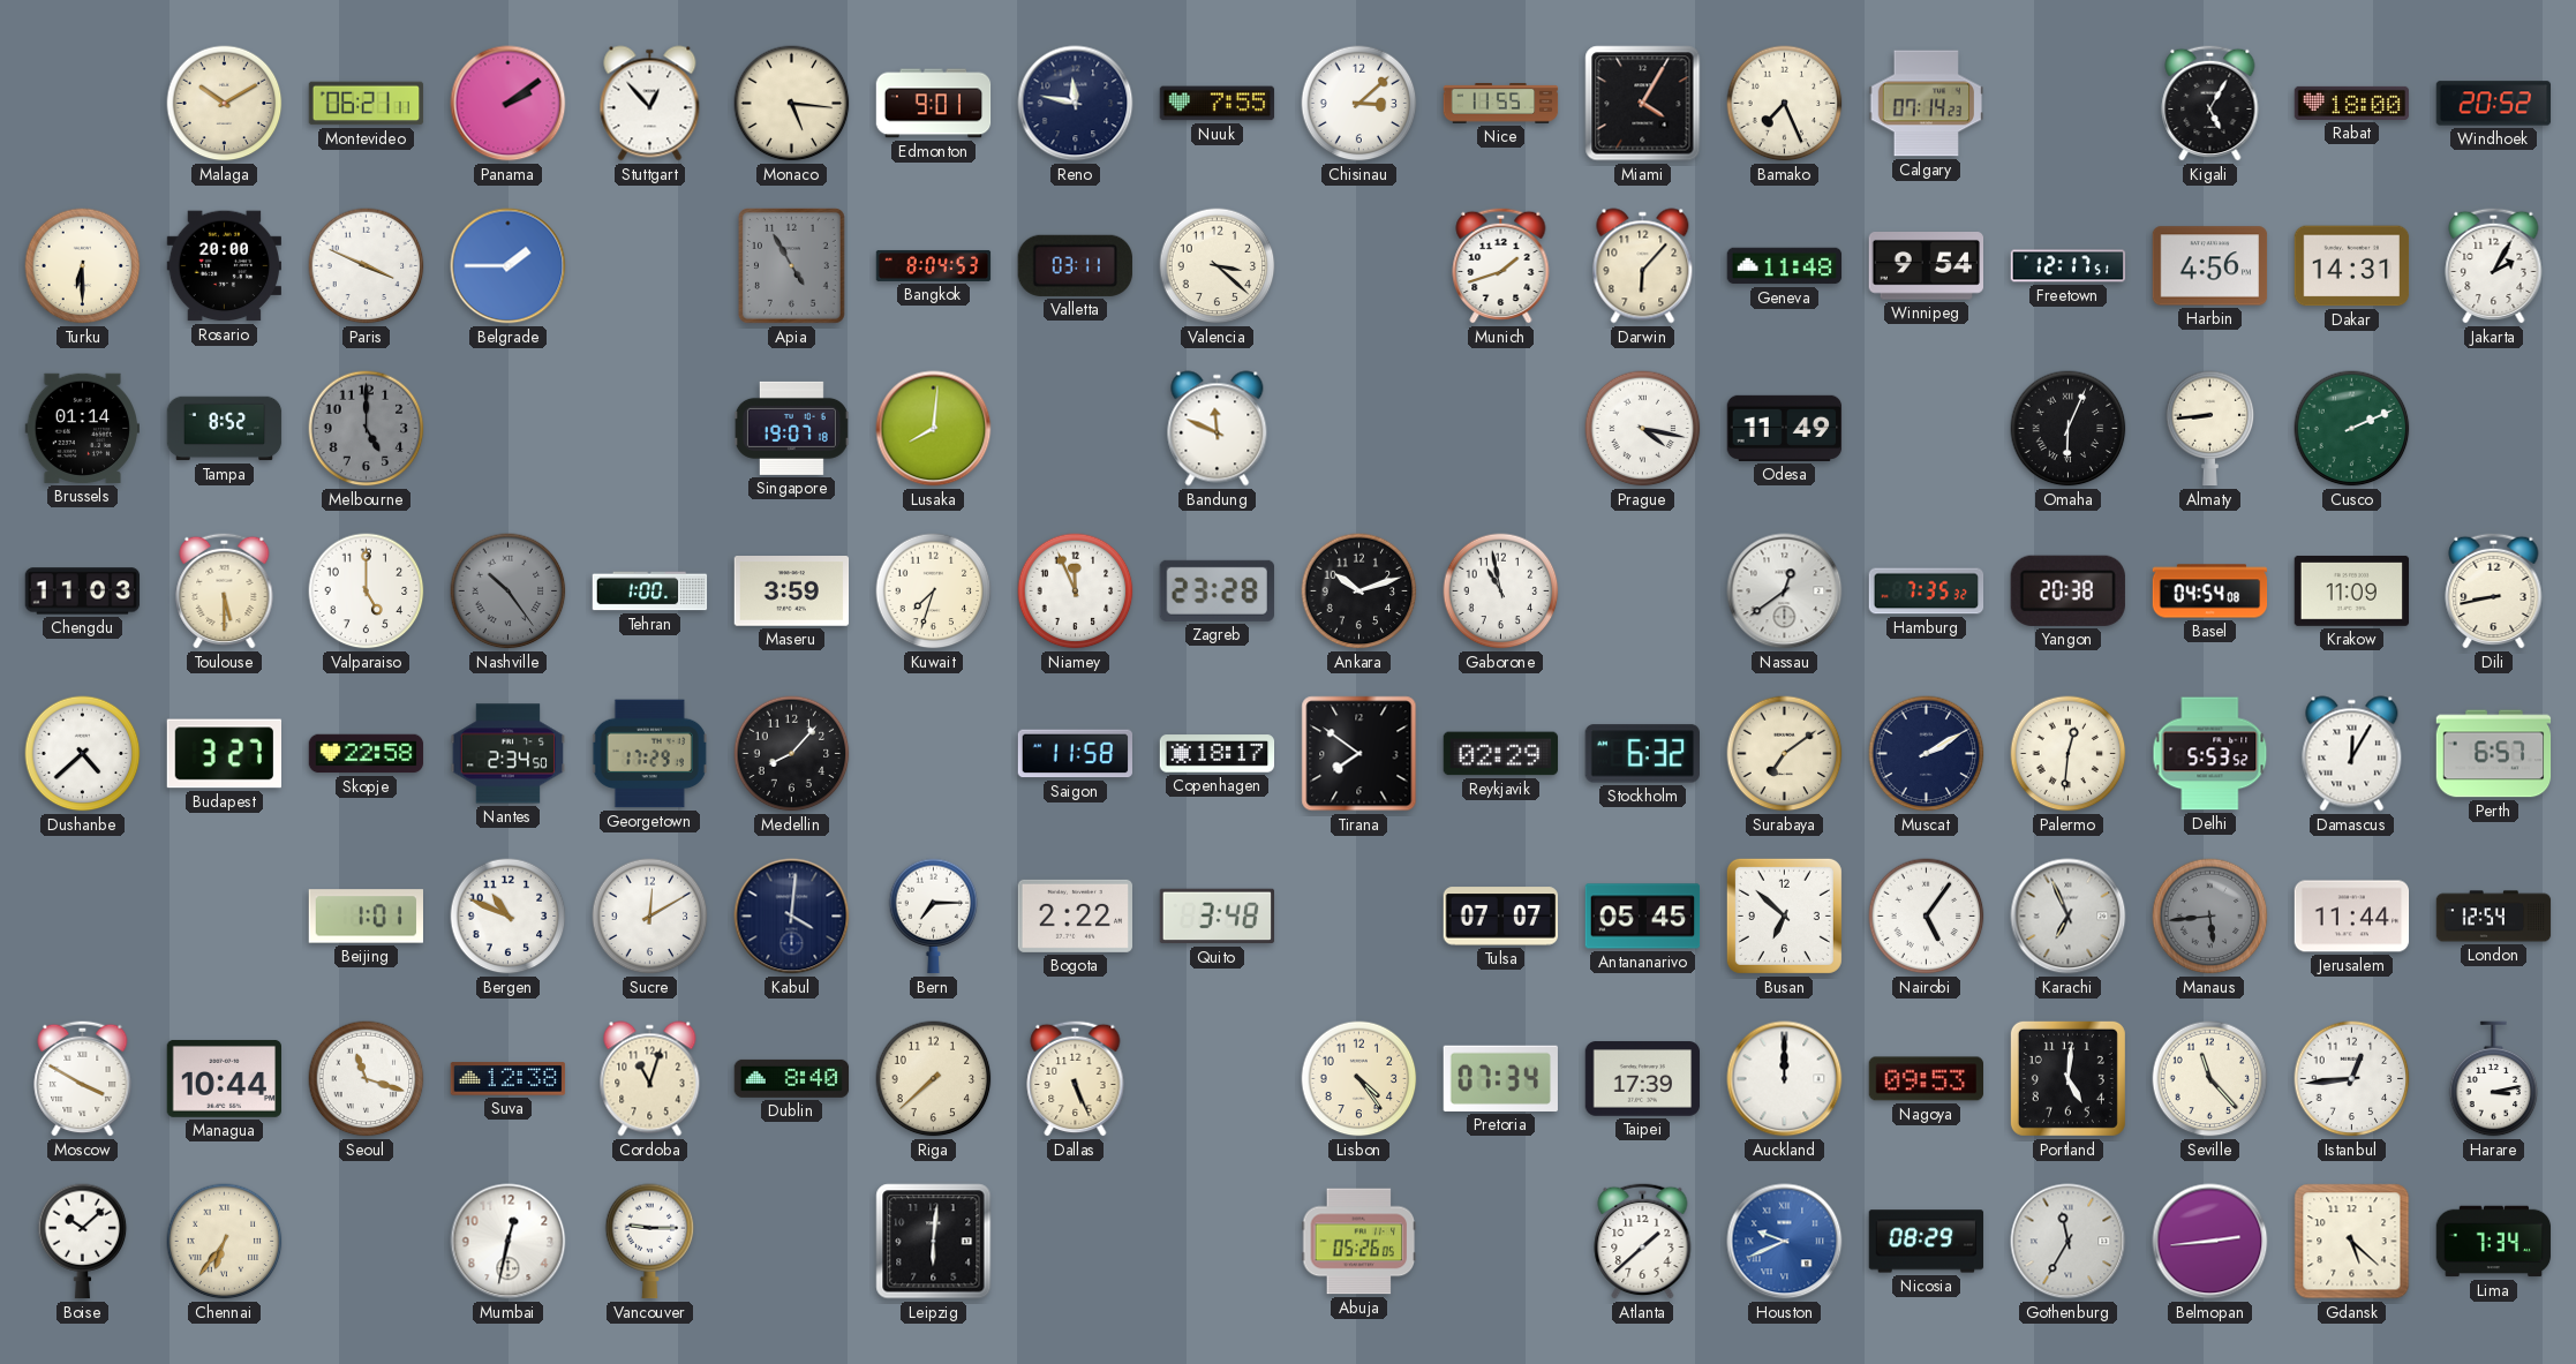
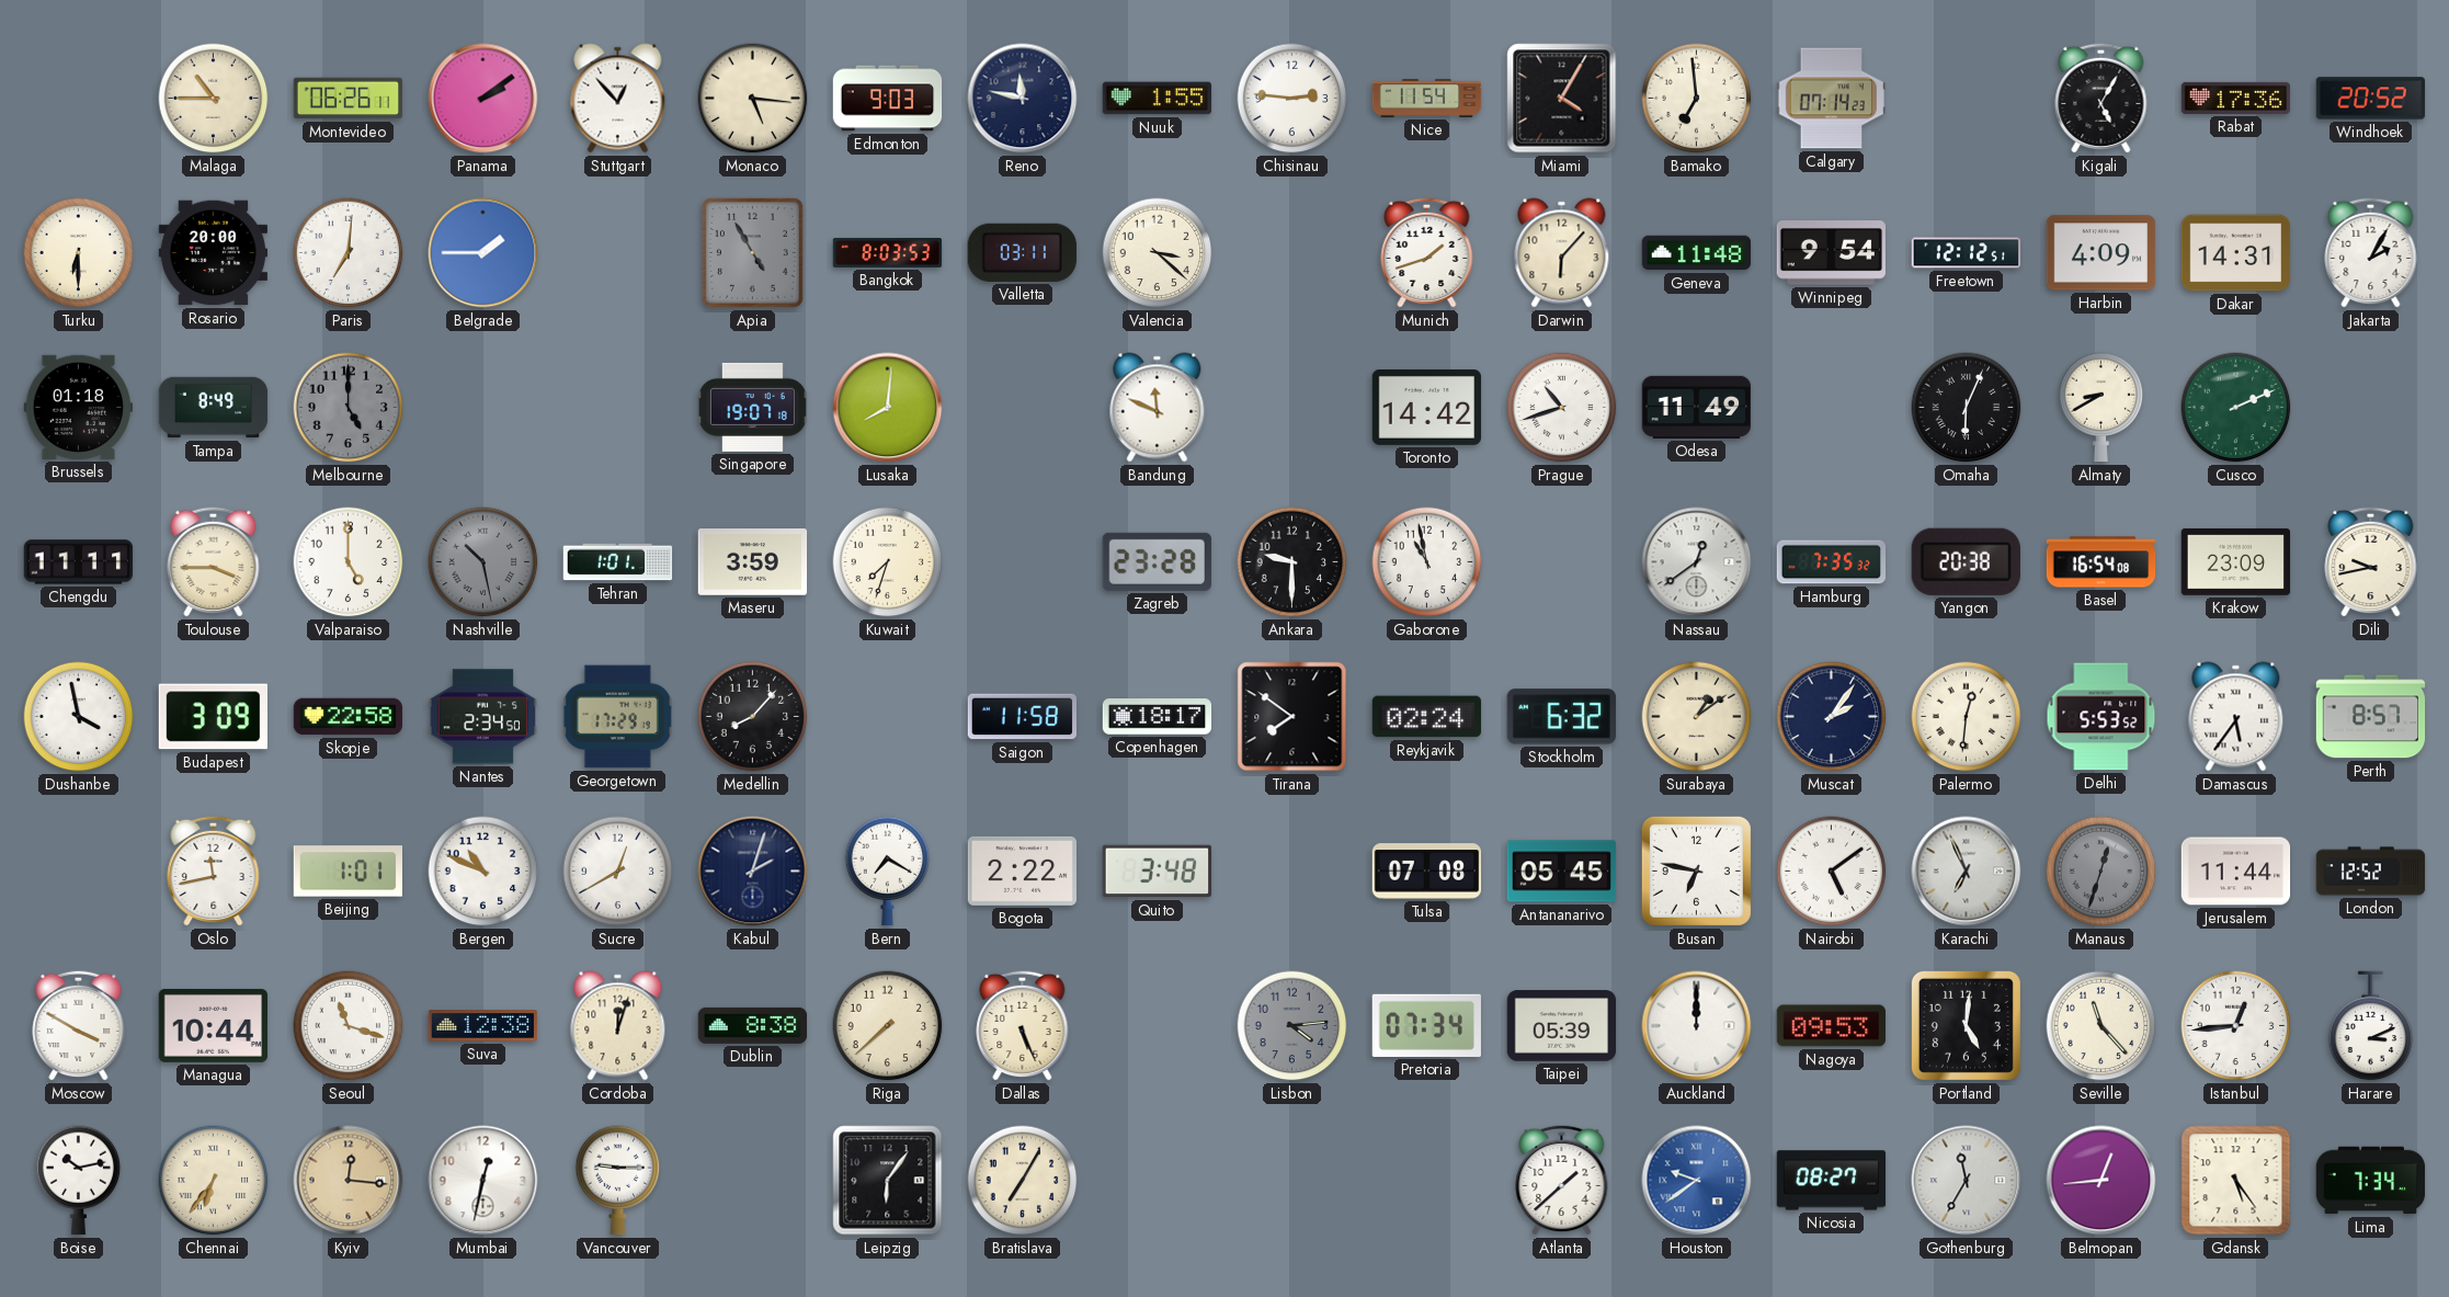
Malaga: 10:10 -> 10:45
Montevideo: 06:21 -> 06:26
Edmonton: 9:01 -> 9:03
Nuuk: 7:55 -> 1:55
Chisinau: 3:08 -> 2:46
Nice: 11:55 -> 11:54
Bamako: 7:26 -> 6:59
Rabat: 18:00 -> 17:36
Paris: 3:49 -> 7:01
Bangkok: 8:04 -> 8:03
Freetown: 12:17 -> 12:12
Harbin: 4:56 -> 4:09
Brussels: 01:14 -> 01:18
Tampa: 8:52 -> 8:49
Toronto: none -> 14:42
Prague: 4:17 -> 10:42
Almaty: 8:44 -> 8:40
Chengdu: 11:03 -> 11:11
Toulouse: 5:30 -> 3:45
Nashville: 10:24 -> 10:28
Tehran: 1:00 -> 1:01
Niamey: 11:56 -> none
Ankara: 10:12 -> 9:30
Basel: 04:54 -> 16:54
Krakow: 11:09 -> 23:09
Dili: 8:43 -> 9:43
Dushanbe: 4:38 -> 3:58
Budapest: 3:27 -> 3:09
Reykjavik: 02:29 -> 02:24
Surabaya: 7:09 -> 1:09
Muscat: 2:10 -> 2:06
Damascus: 12:05 -> 5:36
Perth: 6:57 -> 8:57
Oslo: none -> 11:43
Sucre: 12:10 -> 12:40
Kabul: 4:01 -> 2:03
Bern: 7:15 -> 7:20
Tulsa: 07:07 -> 07:08
Busan: 6:52 -> 6:47
Nairobi: 5:06 -> 5:09
Manaus: 5:44 -> 12:33
London: 12:54 -> 12:52
Cordoba: 11:03 -> 12:03
Dublin: 8:40 -> 8:38
Lisbon: 4:24 -> 4:14
Lisbon dial: cream -> grey
Taipei: 17:39 -> 05:39
Harare: 3:13 -> 3:11
Boise: 10:08 -> 10:13
Kyiv: none -> 12:16
Leipzig: 6:01 -> 6:06
Bratislava: none -> 7:05
Abuja: 05:26 -> none
Houston: 9:41 -> 9:39
Nicosia: 08:29 -> 08:27
Belmopan: 2:44 -> 12:44
Gdansk: 5:22 -> 5:24
